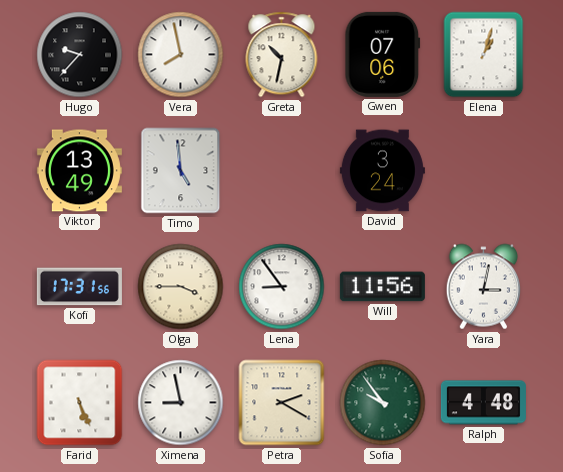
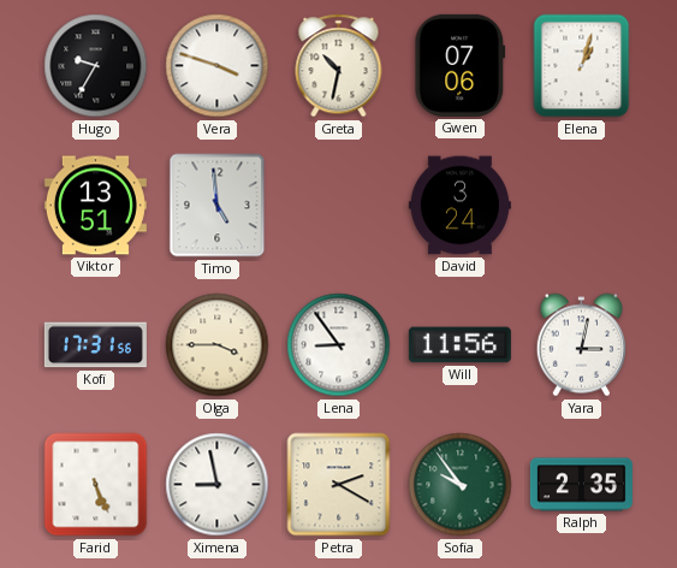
Hugo: 9:37 -> 9:35
Vera: 7:58 -> 3:48
Viktor: 13:49 -> 13:51
Ralph: 4:48 -> 2:35
